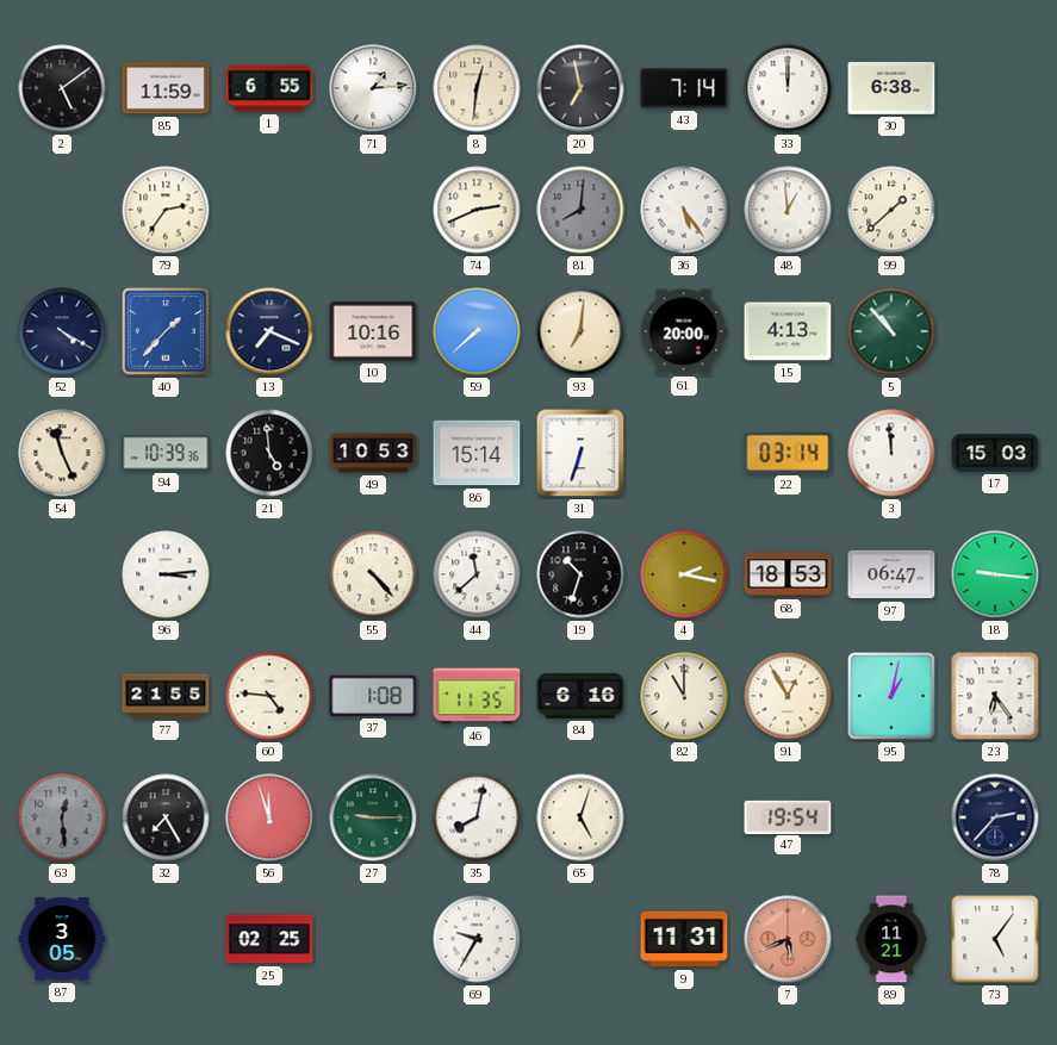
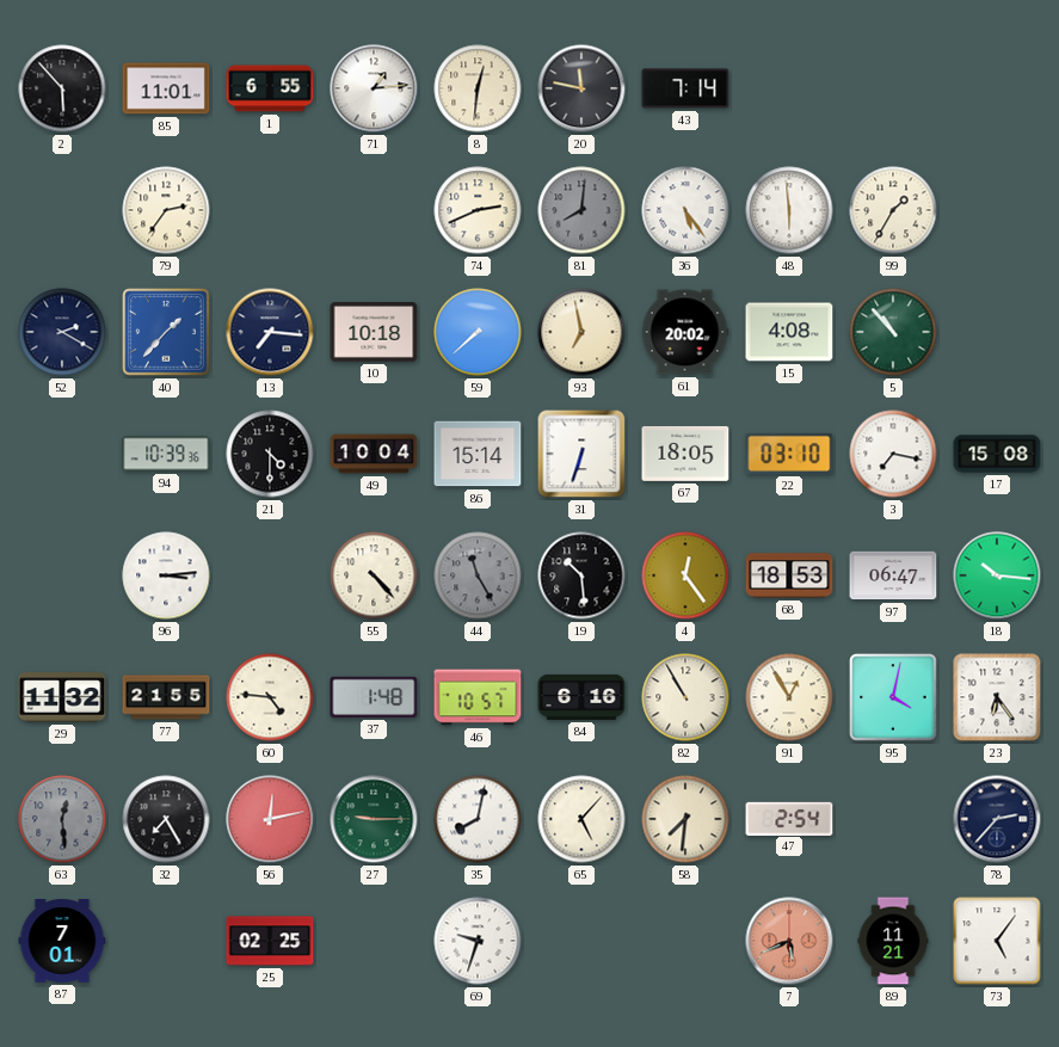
2: 5:09 -> 5:53
85: 11:59 -> 11:01
20: 6:58 -> 11:47
33: 12:00 -> none
30: 6:38 -> none
48: 12:59 -> 5:59
99: 1:38 -> 1:35
52: 4:20 -> 2:20
13: 7:19 -> 7:16
10: 10:16 -> 10:18
93: 7:01 -> 6:58
61: 20:00 -> 20:02
15: 4:13 -> 4:08
54: 11:26 -> none
21: 4:59 -> 4:30
49: 10:53 -> 10:04
67: none -> 18:05
22: 03:14 -> 03:10
3: 11:59 -> 7:17
17: 15:03 -> 15:08
44: 11:38 -> 11:25
44 dial: white -> grey
19: 10:33 -> 10:29
4: 2:17 -> 12:24
18: 9:16 -> 10:16
29: none -> 11:32
37: 1:08 -> 1:48
46: 11:35 -> 10:57
82: 11:00 -> 10:55
95: 1:02 -> 4:02
56: 11:57 -> 12:13
65: 5:03 -> 5:07
58: none -> 7:31
47: 19:54 -> 2:54
87: 3:05 -> 7:01
69: 9:35 -> 9:33
9: 11:31 -> none
